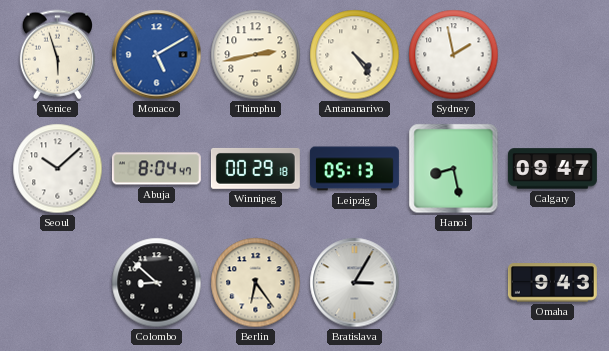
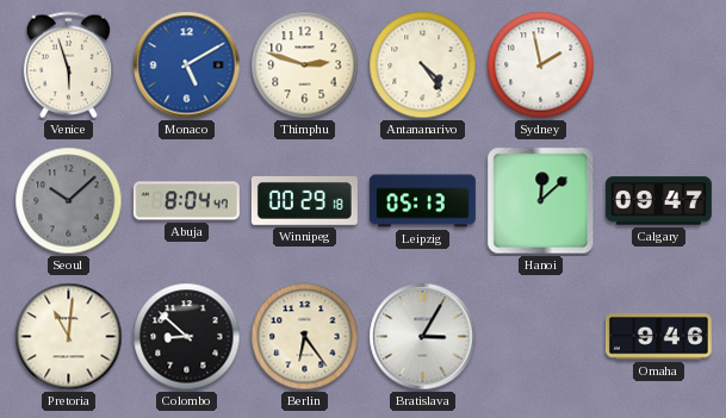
Thimphu: 2:43 -> 2:48
Seoul dial: white -> grey
Hanoi: 8:28 -> 12:08
Pretoria: none -> 11:01
Omaha: 9:43 -> 9:46
